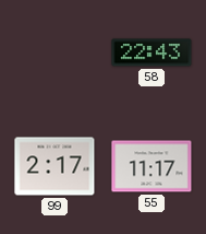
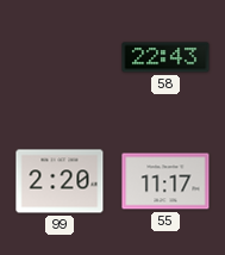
99: 2:17 -> 2:20
